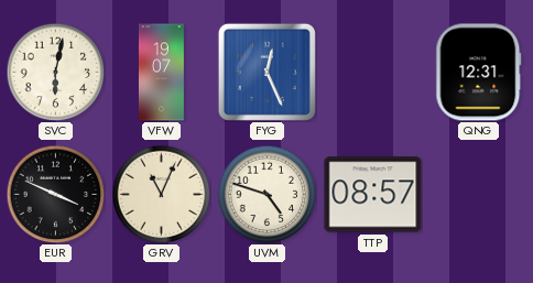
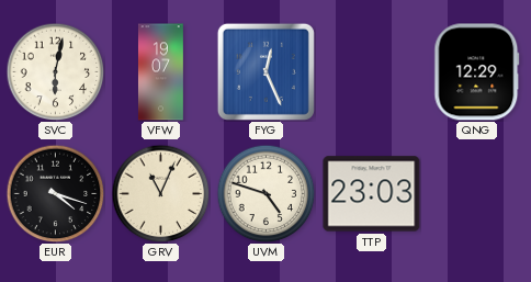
QNG: 12:31 -> 12:29
EUR: 3:49 -> 4:18
TTP: 08:57 -> 23:03
